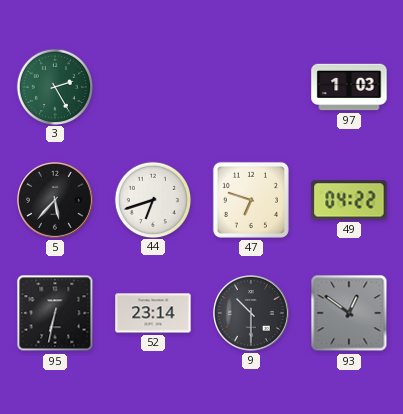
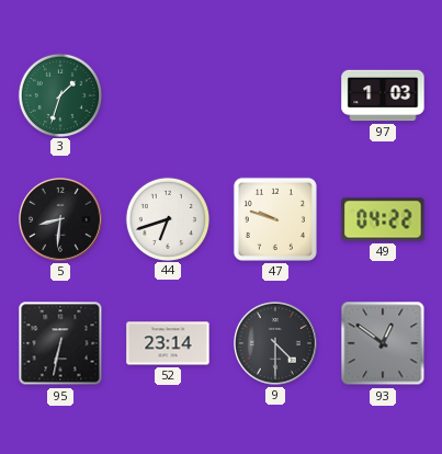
3: 2:25 -> 1:33
5: 5:37 -> 8:31
47: 6:48 -> 9:48
9: 10:30 -> 4:30
